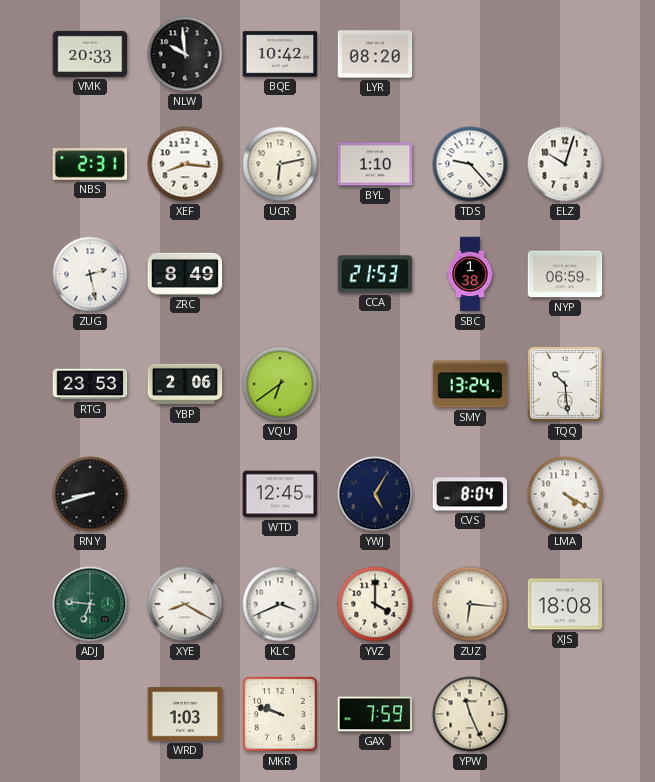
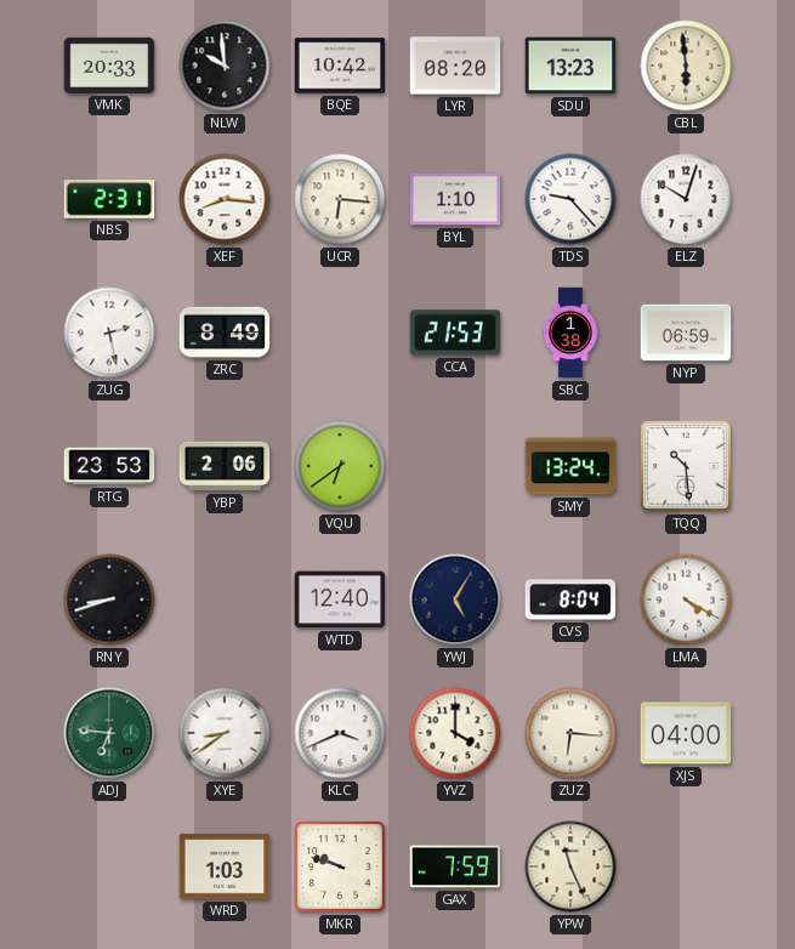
SDU: none -> 13:23
CBL: none -> 5:59
UCR: 6:13 -> 6:16
WTD: 12:45 -> 12:40
XYE: 8:20 -> 8:39
XJS: 18:08 -> 04:00
